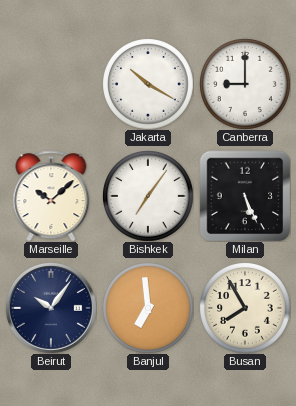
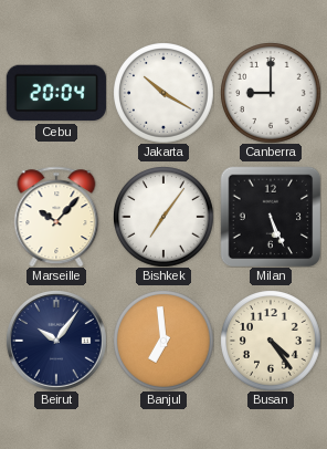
Cebu: none -> 20:04
Marseille: 10:08 -> 10:07
Busan: 7:55 -> 4:24
